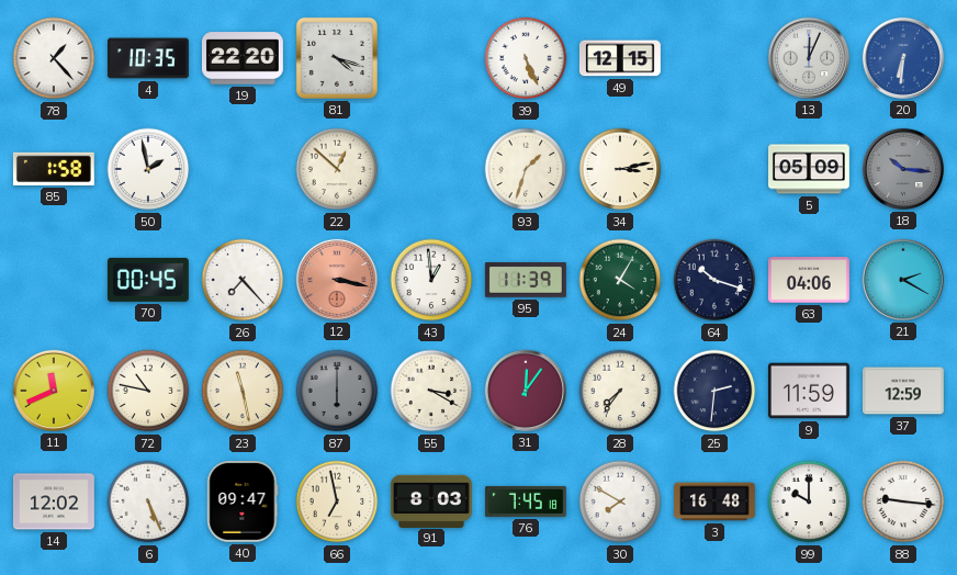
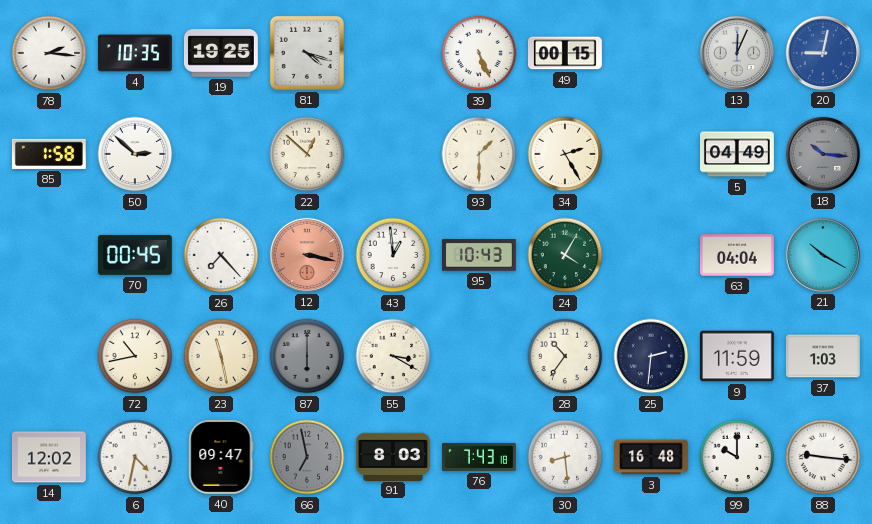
78: 1:23 -> 2:16
19: 22:20 -> 19:25
49: 12:15 -> 00:15
20: 6:31 -> 9:02
50: 1:58 -> 2:52
93: 1:33 -> 1:30
34: 3:13 -> 2:25
5: 05:09 -> 04:49
95: 11:39 -> 10:43
64: 10:18 -> none
63: 04:06 -> 04:04
21: 2:20 -> 10:20
11: 11:41 -> none
72: 10:47 -> 10:43
31: 12:06 -> none
28: 7:36 -> 10:36
37: 12:59 -> 1:03
6: 5:26 -> 4:32
66 dial: cream -> grey
76: 7:45 -> 7:43
30: 7:50 -> 8:29
